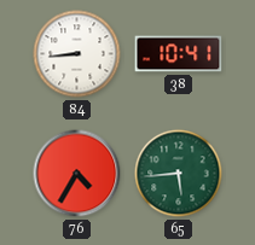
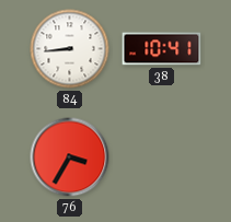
76: 4:35 -> 3:35
65: 5:44 -> none
